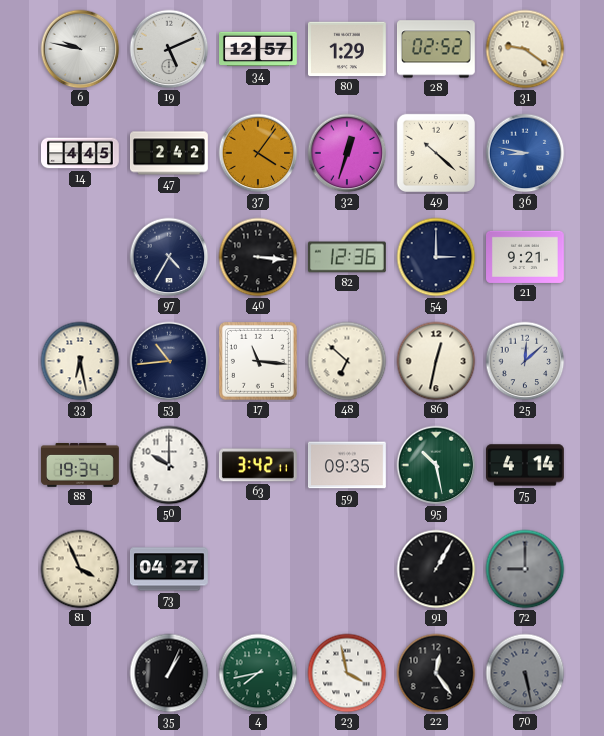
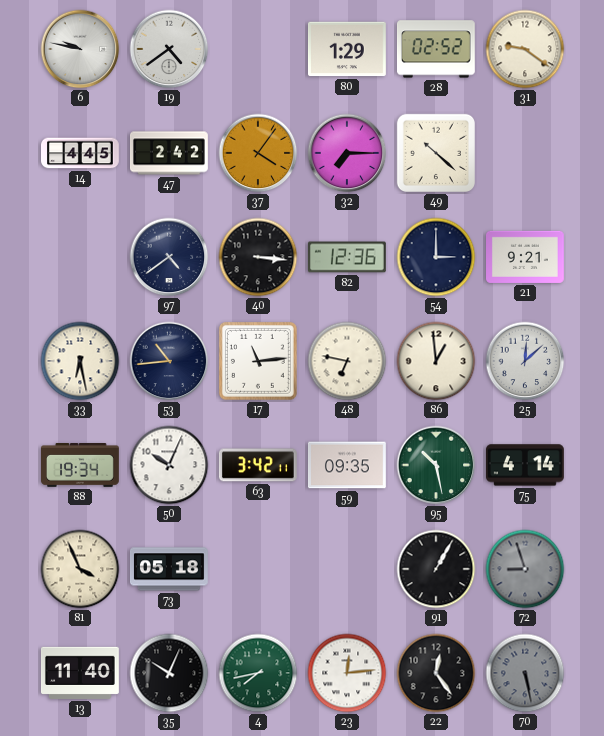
19: 5:11 -> 4:39
34: 12:57 -> none
32: 12:33 -> 7:15
36: 8:47 -> none
97: 4:35 -> 4:39
17: 11:16 -> 11:14
48: 6:52 -> 6:47
86: 12:32 -> 12:59
50: 10:00 -> 10:04
73: 04:27 -> 05:18
72: 9:00 -> 8:57
13: none -> 11:40
35: 1:04 -> 10:04
23: 3:58 -> 12:14
